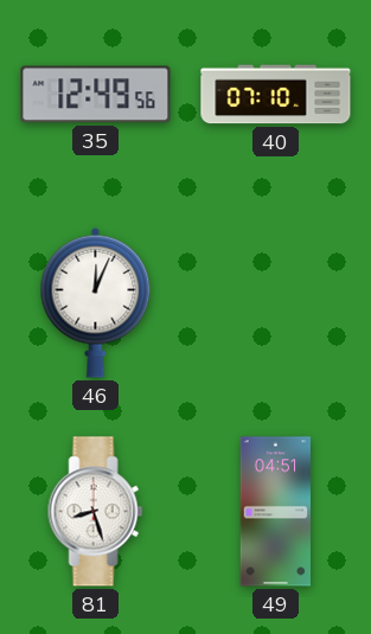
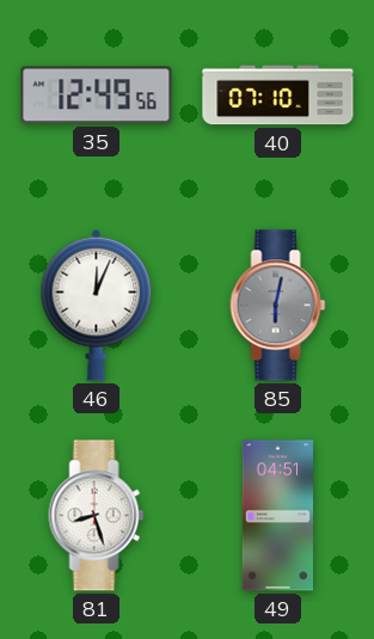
85: none -> 6:02
